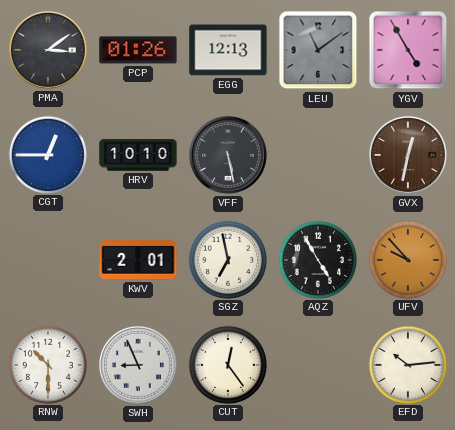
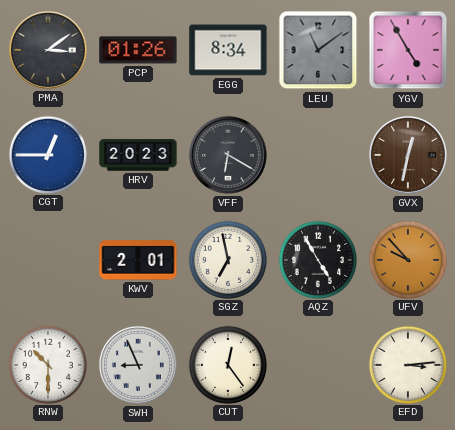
EGG: 12:13 -> 8:34
HRV: 10:10 -> 20:23
VFF: 5:28 -> 6:20
EFD: 10:14 -> 3:14
